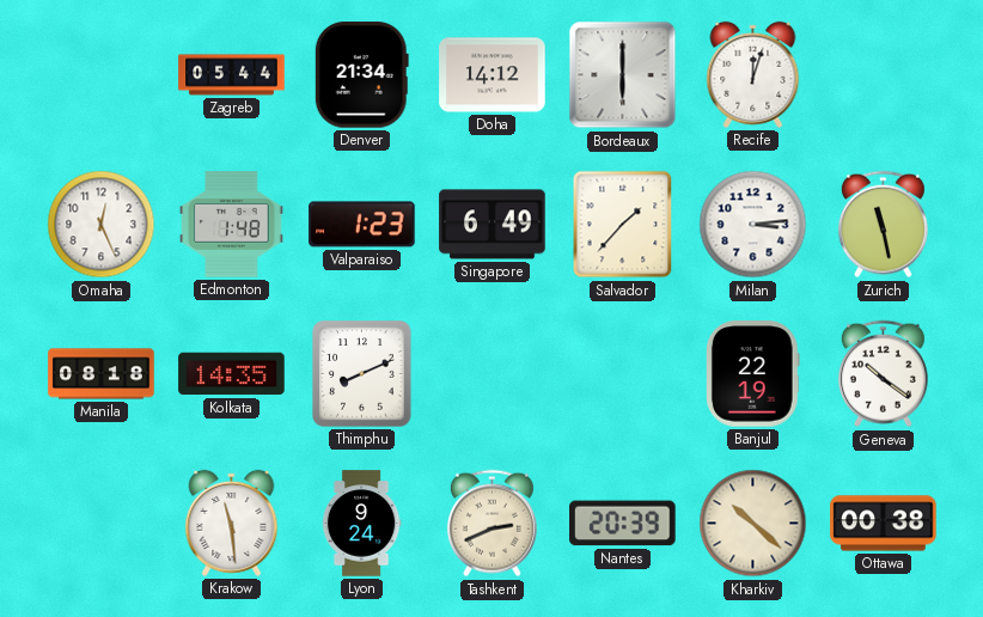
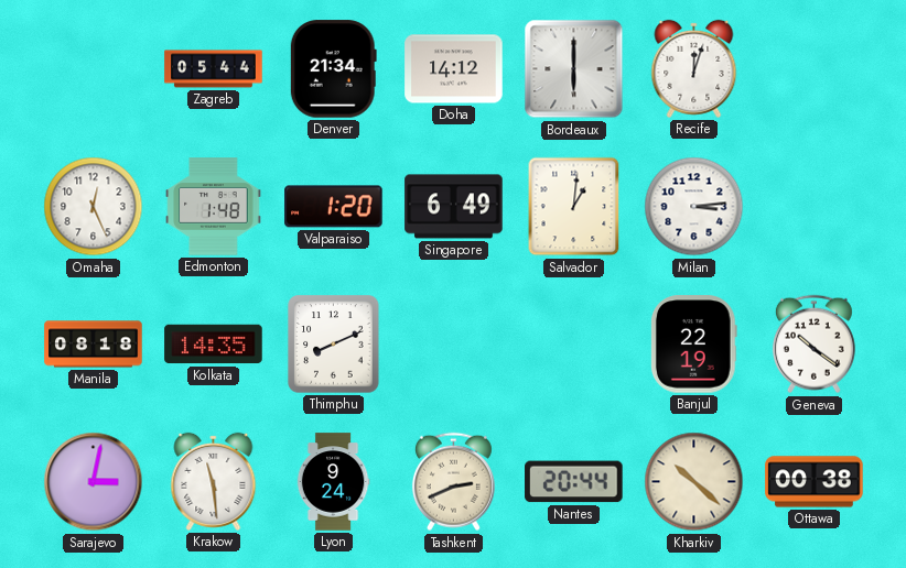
Valparaiso: 1:23 -> 1:20
Salvador: 1:37 -> 1:01
Zurich: 11:28 -> none
Sarajevo: none -> 3:02
Nantes: 20:39 -> 20:44
